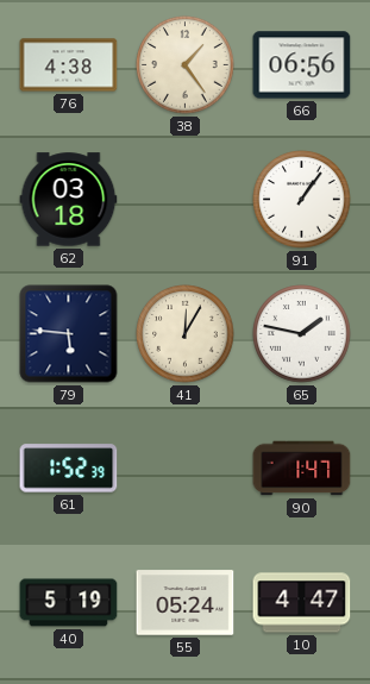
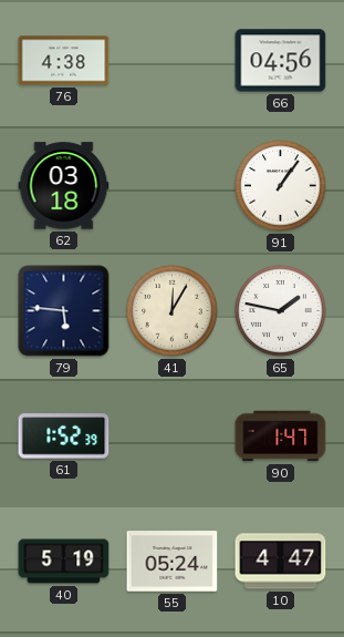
38: 1:24 -> none
66: 06:56 -> 04:56
